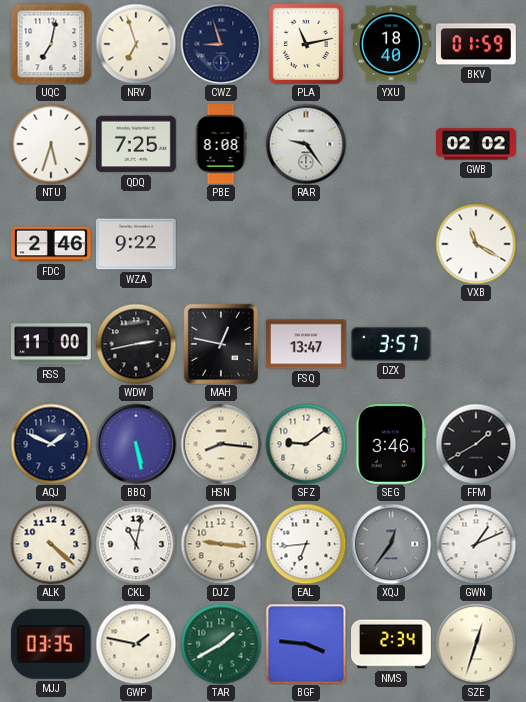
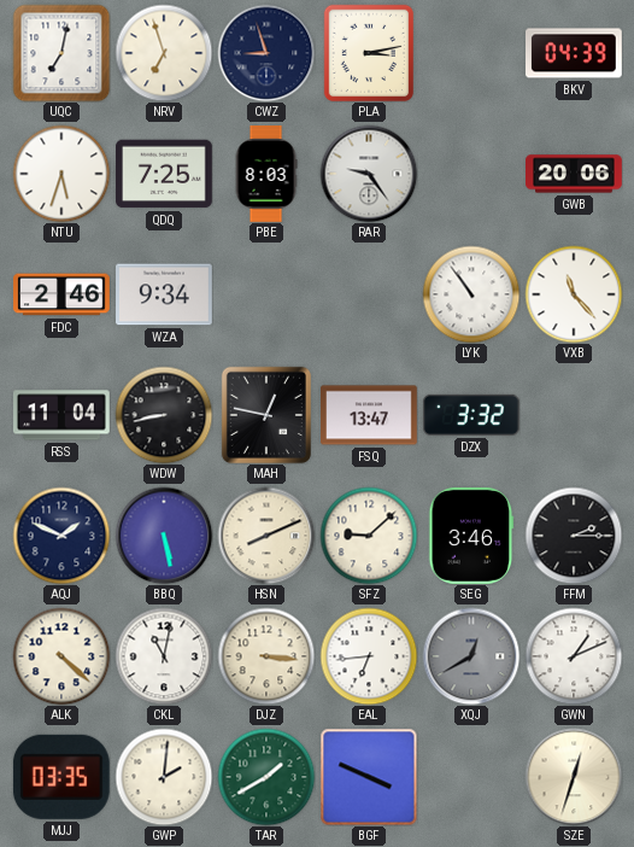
PLA: 11:13 -> 3:13
YXU: 18:40 -> none
BKV: 01:59 -> 04:39
PBE: 8:08 -> 8:03
GWB: 02:02 -> 20:06
WZA: 9:22 -> 9:34
LYK: none -> 10:54
VXB: 11:20 -> 11:23
RSS: 11:00 -> 11:04
WDW: 2:43 -> 8:43
DZX: 3:57 -> 3:32
HSN: 8:16 -> 8:11
SFZ: 9:09 -> 9:08
FFM: 1:40 -> 2:15
DJZ: 9:16 -> 3:16
XQJ: 12:36 -> 12:40
GWP: 1:47 -> 2:01
BGF: 3:46 -> 3:49
NMS: 2:34 -> none
